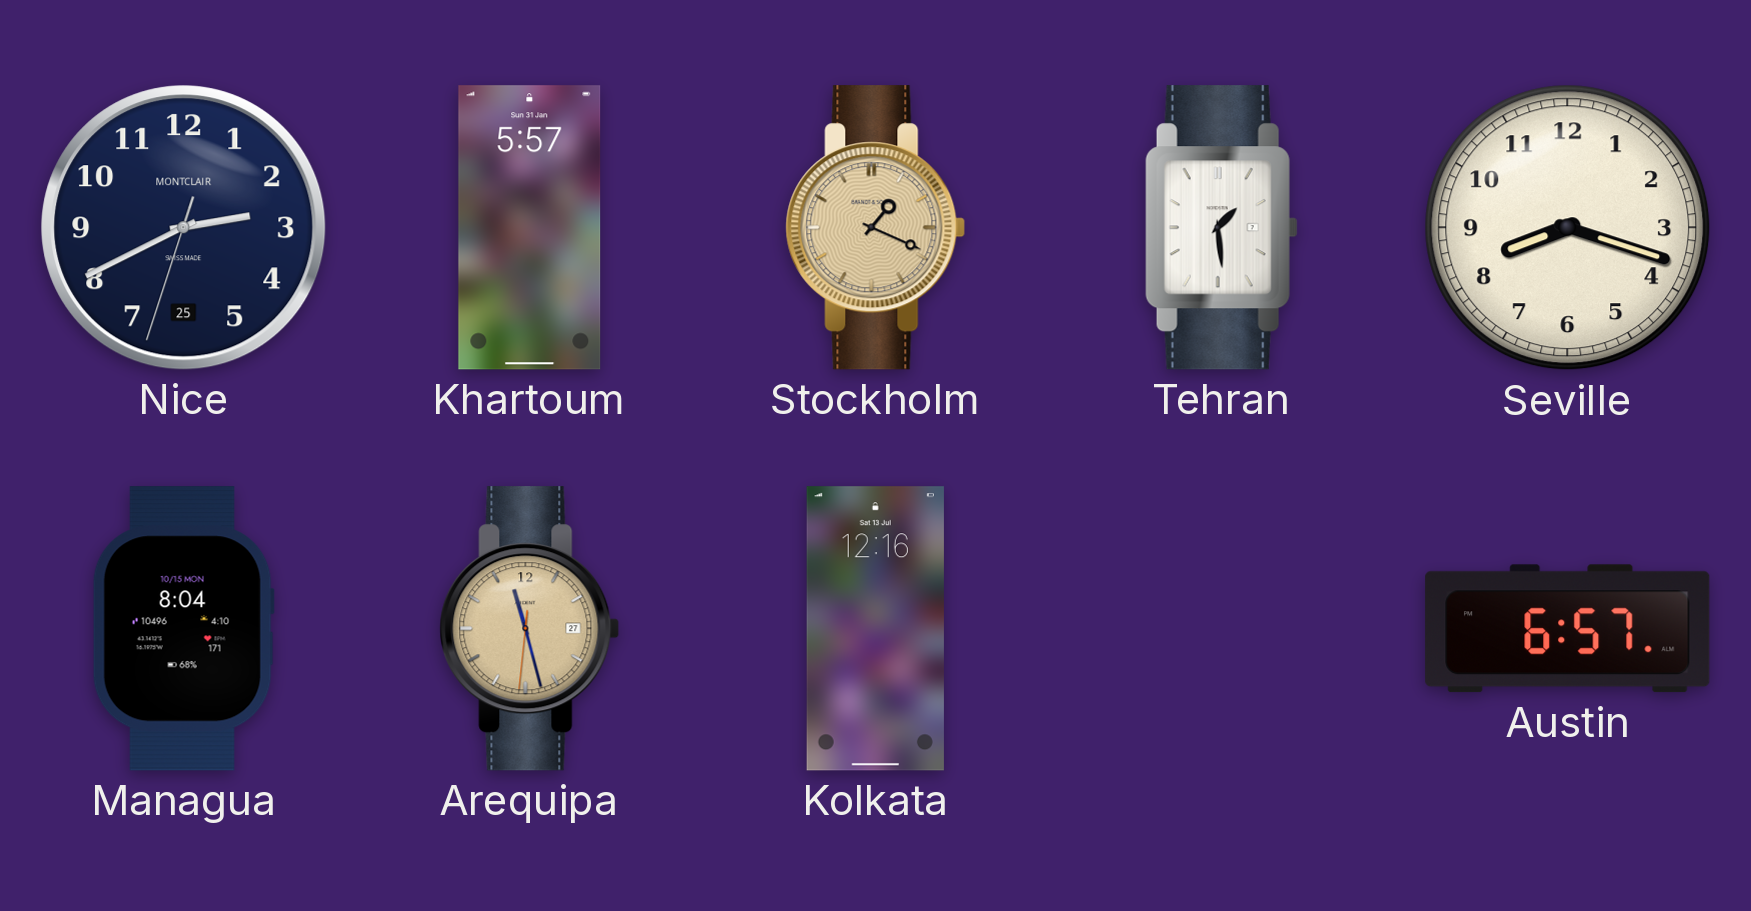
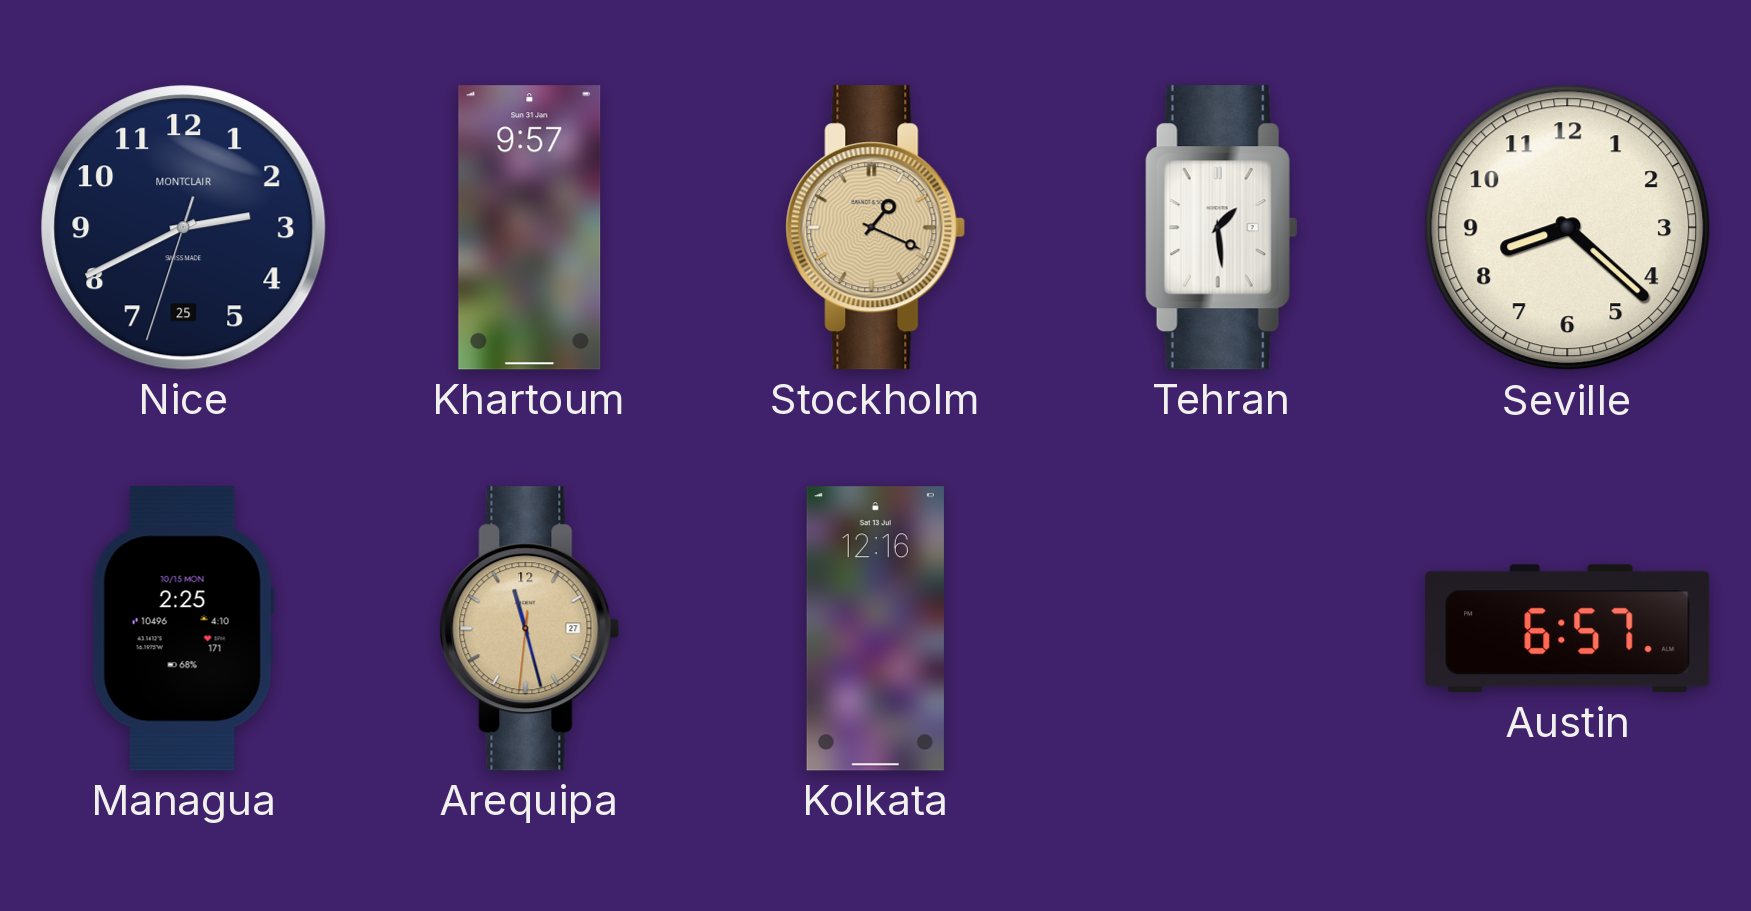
Khartoum: 5:57 -> 9:57
Seville: 8:18 -> 8:22
Managua: 8:04 -> 2:25
